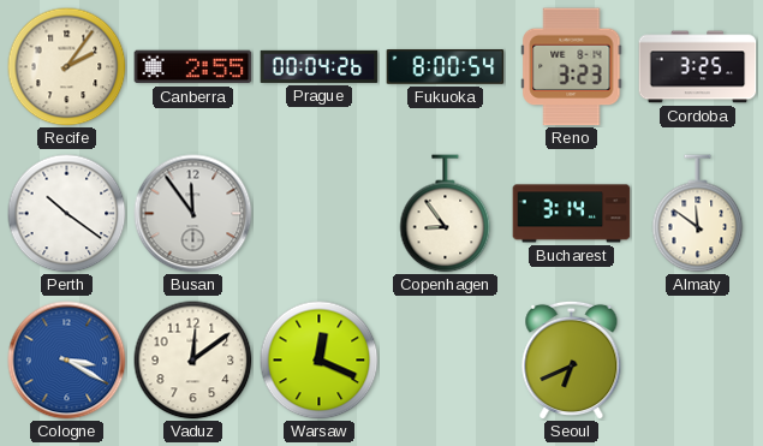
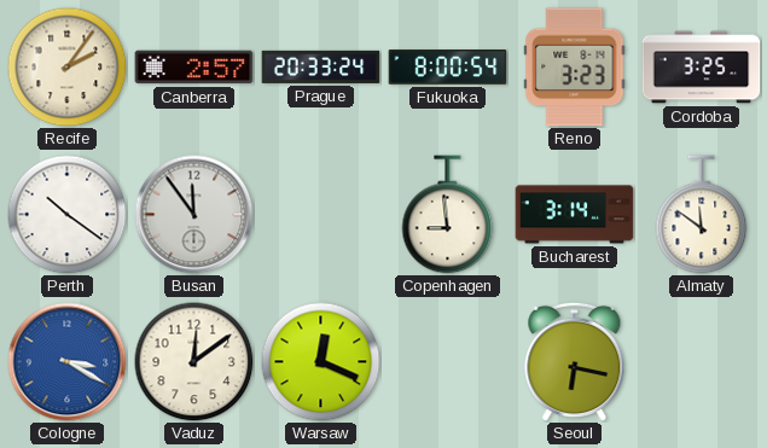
Canberra: 2:55 -> 2:57
Prague: 00:04 -> 20:33
Copenhagen: 8:54 -> 8:59
Seoul: 6:41 -> 6:17
